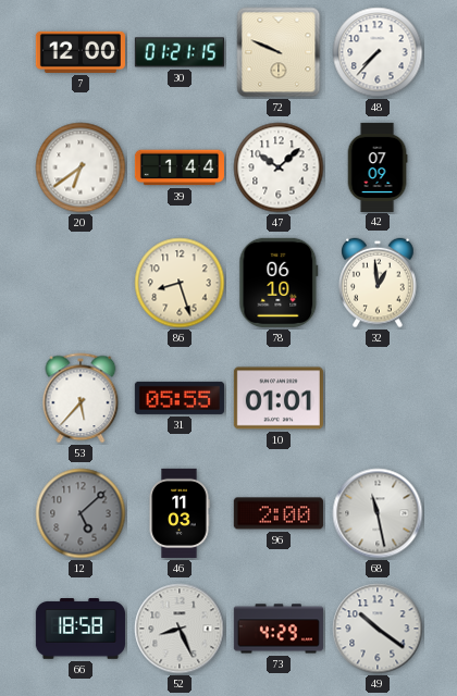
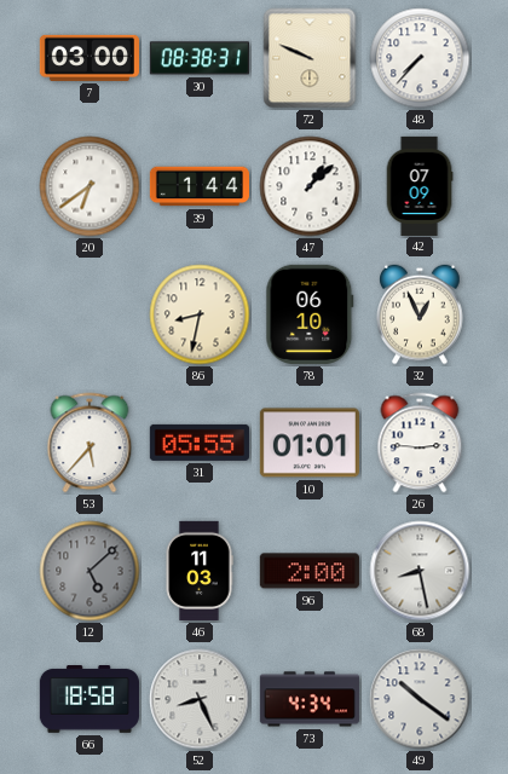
7: 12:00 -> 03:00
30: 01:21 -> 08:38
47: 10:08 -> 1:08
86: 8:27 -> 8:32
32: 12:59 -> 12:56
26: none -> 2:46
68: 11:28 -> 8:28
73: 4:29 -> 4:34
